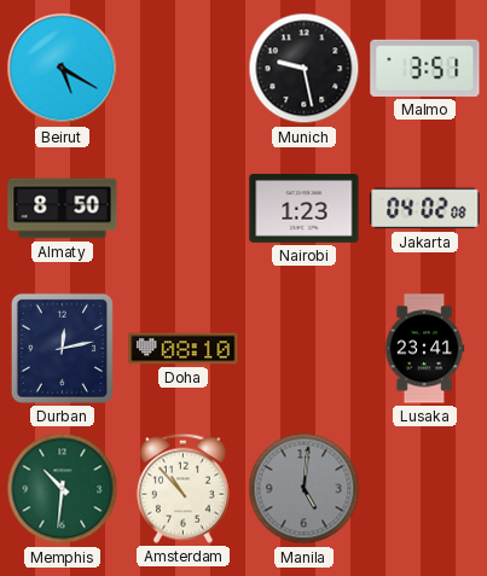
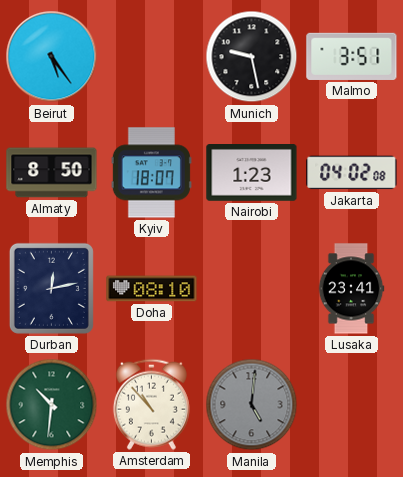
Beirut: 5:20 -> 5:24
Kyiv: none -> 18:07
